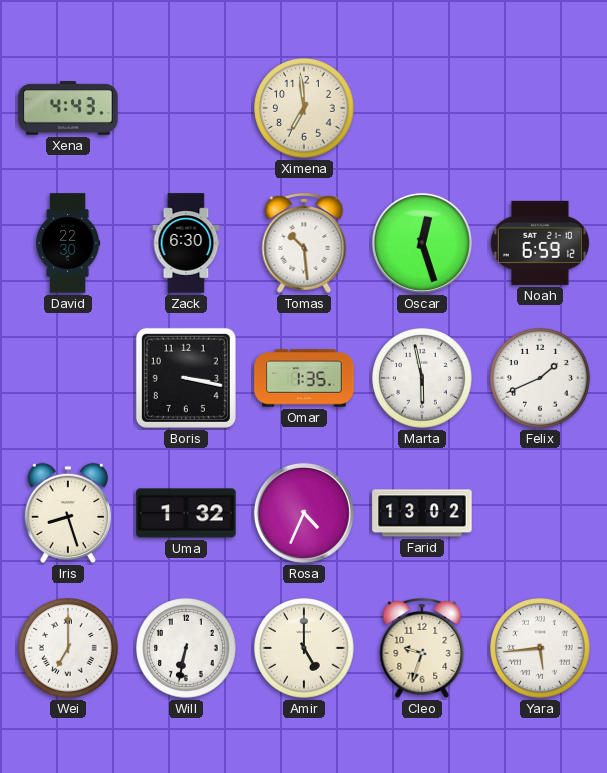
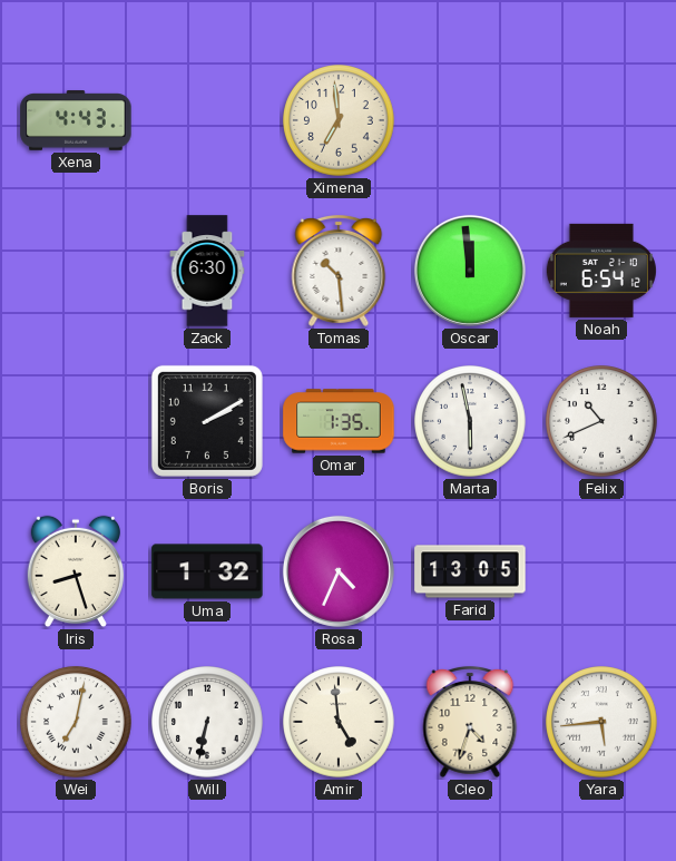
David: 22:30 -> none
Oscar: 12:27 -> 11:59
Noah: 6:59 -> 6:54
Boris: 3:17 -> 2:10
Felix: 1:41 -> 10:41
Farid: 13:02 -> 13:05
Wei: 7:00 -> 7:02
Amir: 5:00 -> 4:59
Cleo: 9:33 -> 4:33
